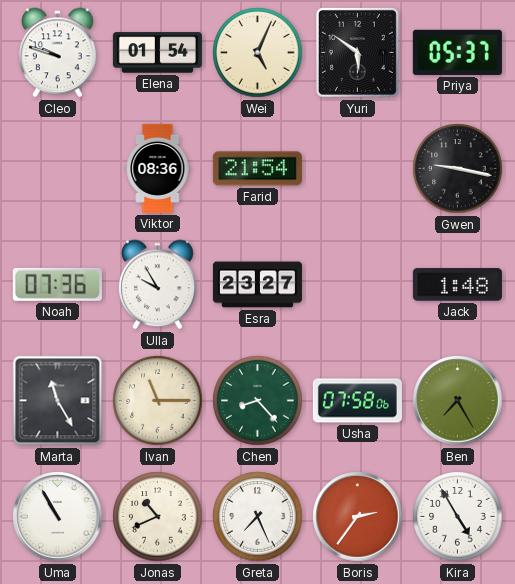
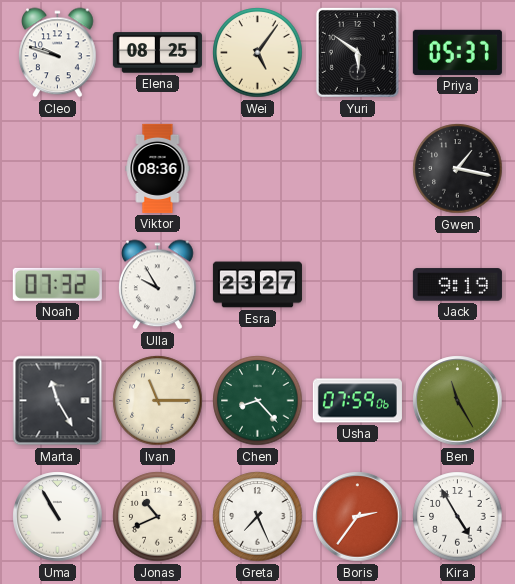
Elena: 01:54 -> 08:25
Wei: 5:04 -> 5:06
Farid: 21:54 -> none
Gwen: 9:17 -> 1:17
Noah: 07:36 -> 07:32
Jack: 1:48 -> 9:19
Usha: 07:58 -> 07:59
Ben: 7:25 -> 11:25
